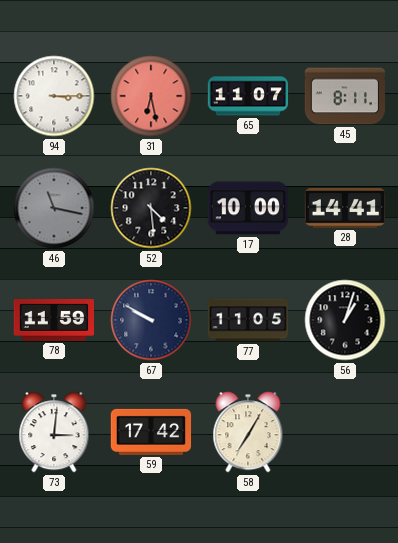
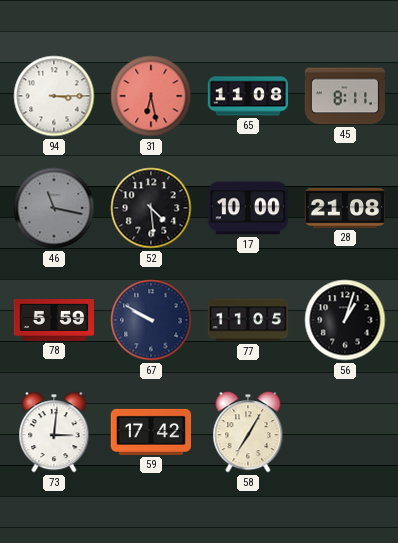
65: 11:07 -> 11:08
28: 14:41 -> 21:08
78: 11:59 -> 5:59
